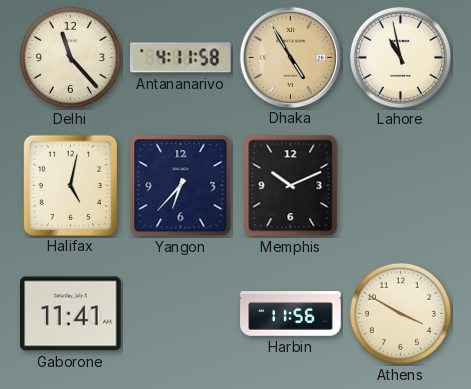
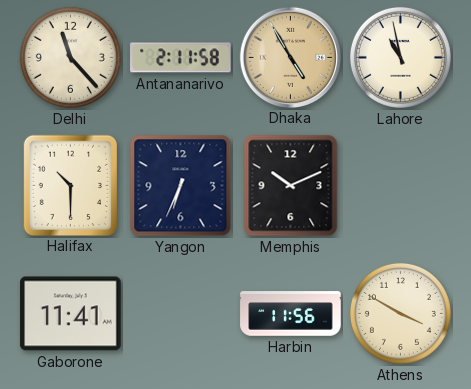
Antananarivo: 4:11 -> 2:11
Halifax: 5:02 -> 10:30
Yangon: 6:37 -> 6:34
